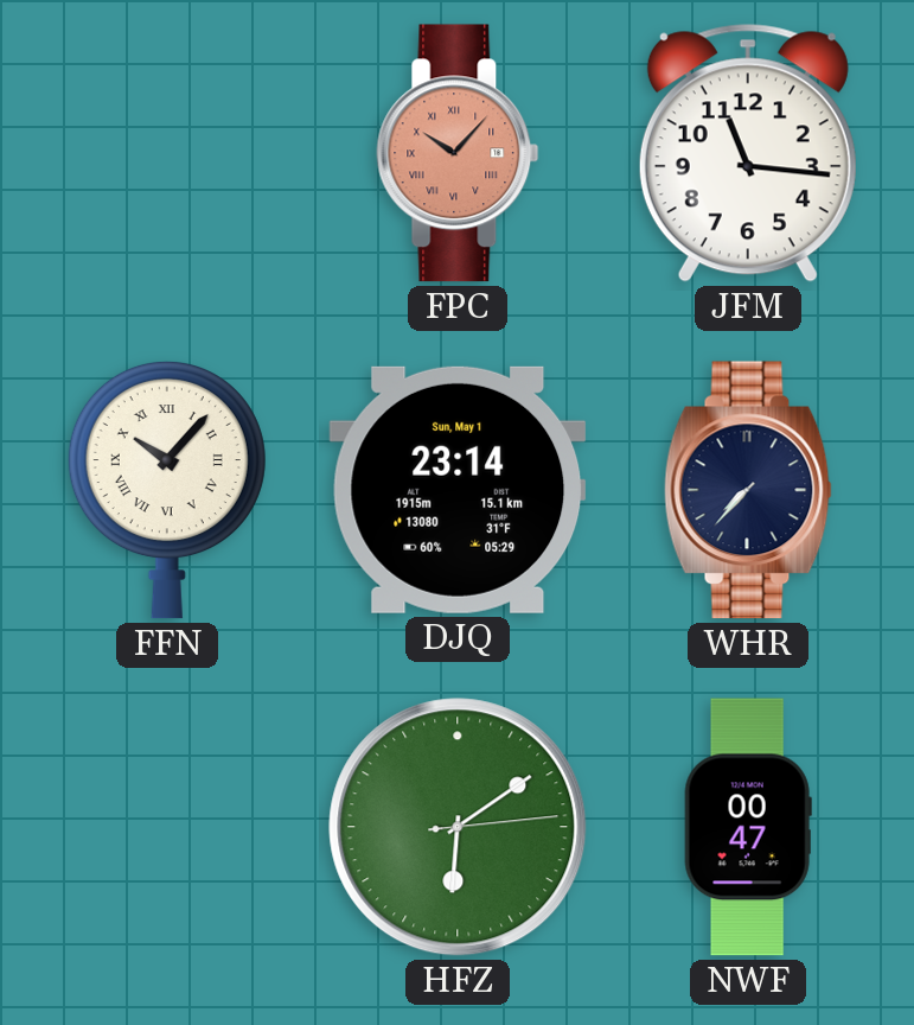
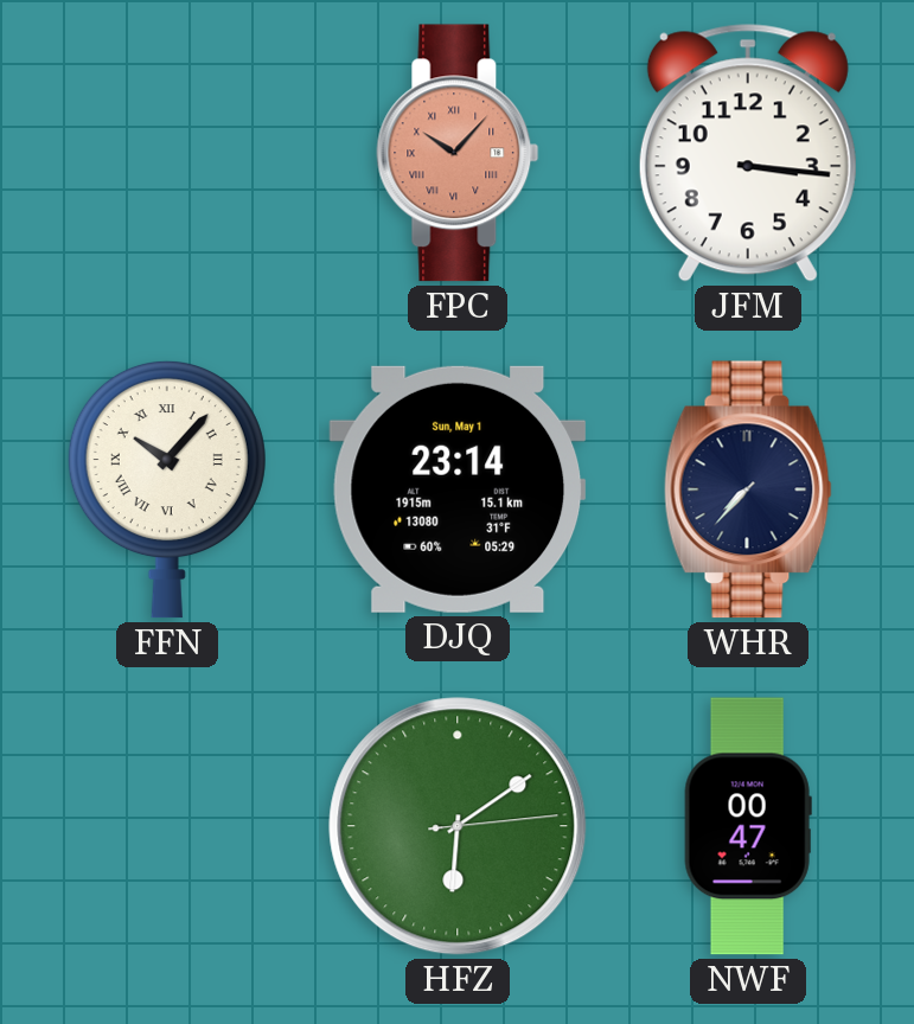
JFM: 11:16 -> 3:16
